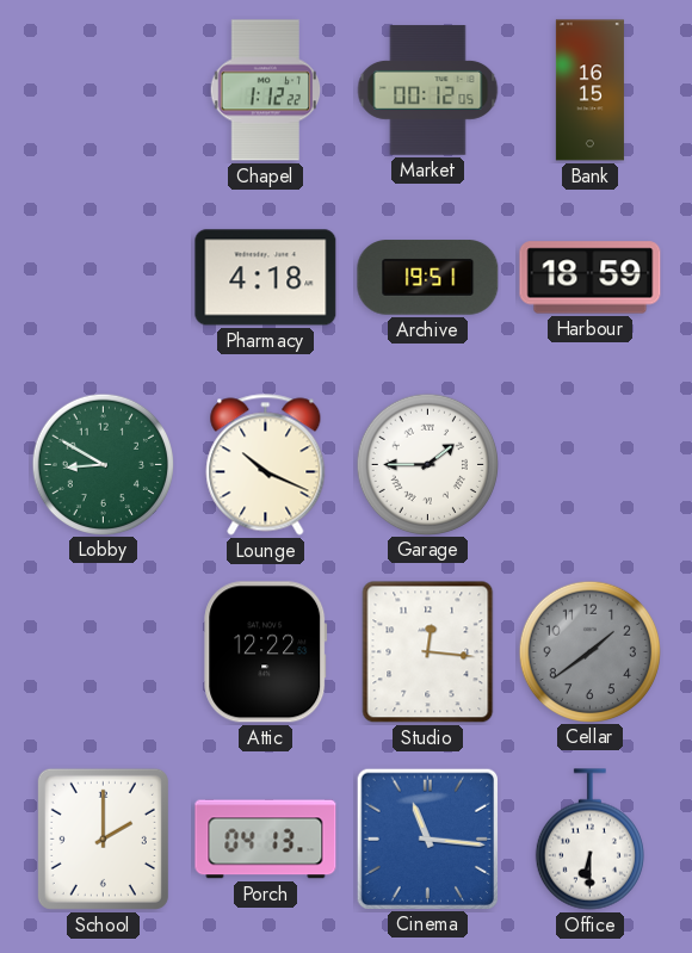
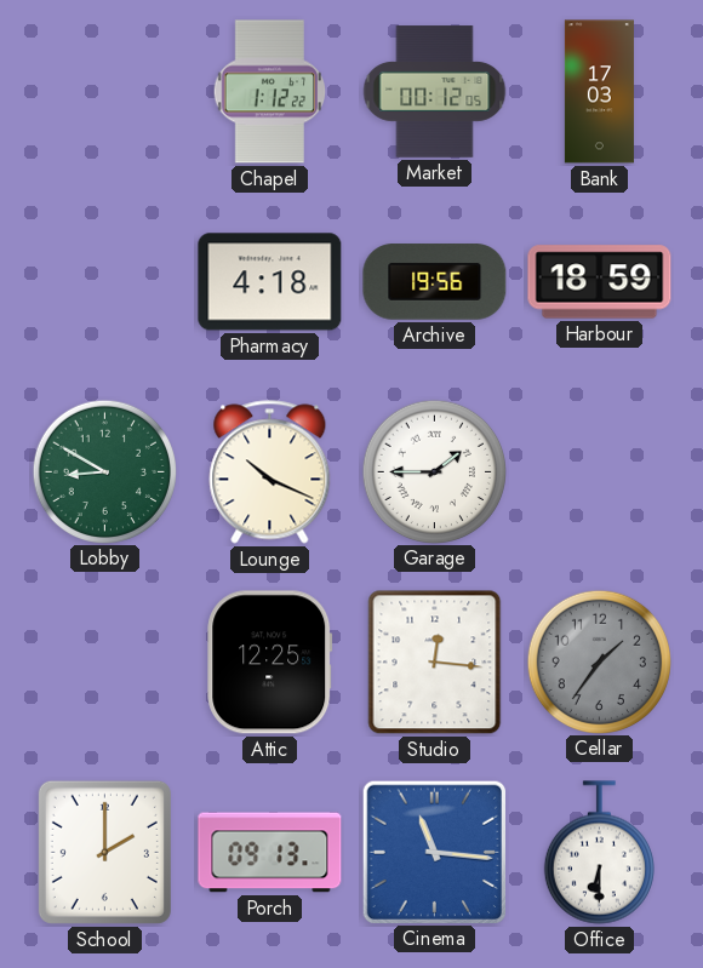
Bank: 16:15 -> 17:03
Archive: 19:51 -> 19:56
Attic: 12:22 -> 12:25
Cellar: 1:39 -> 1:36
Porch: 04:13 -> 09:13
